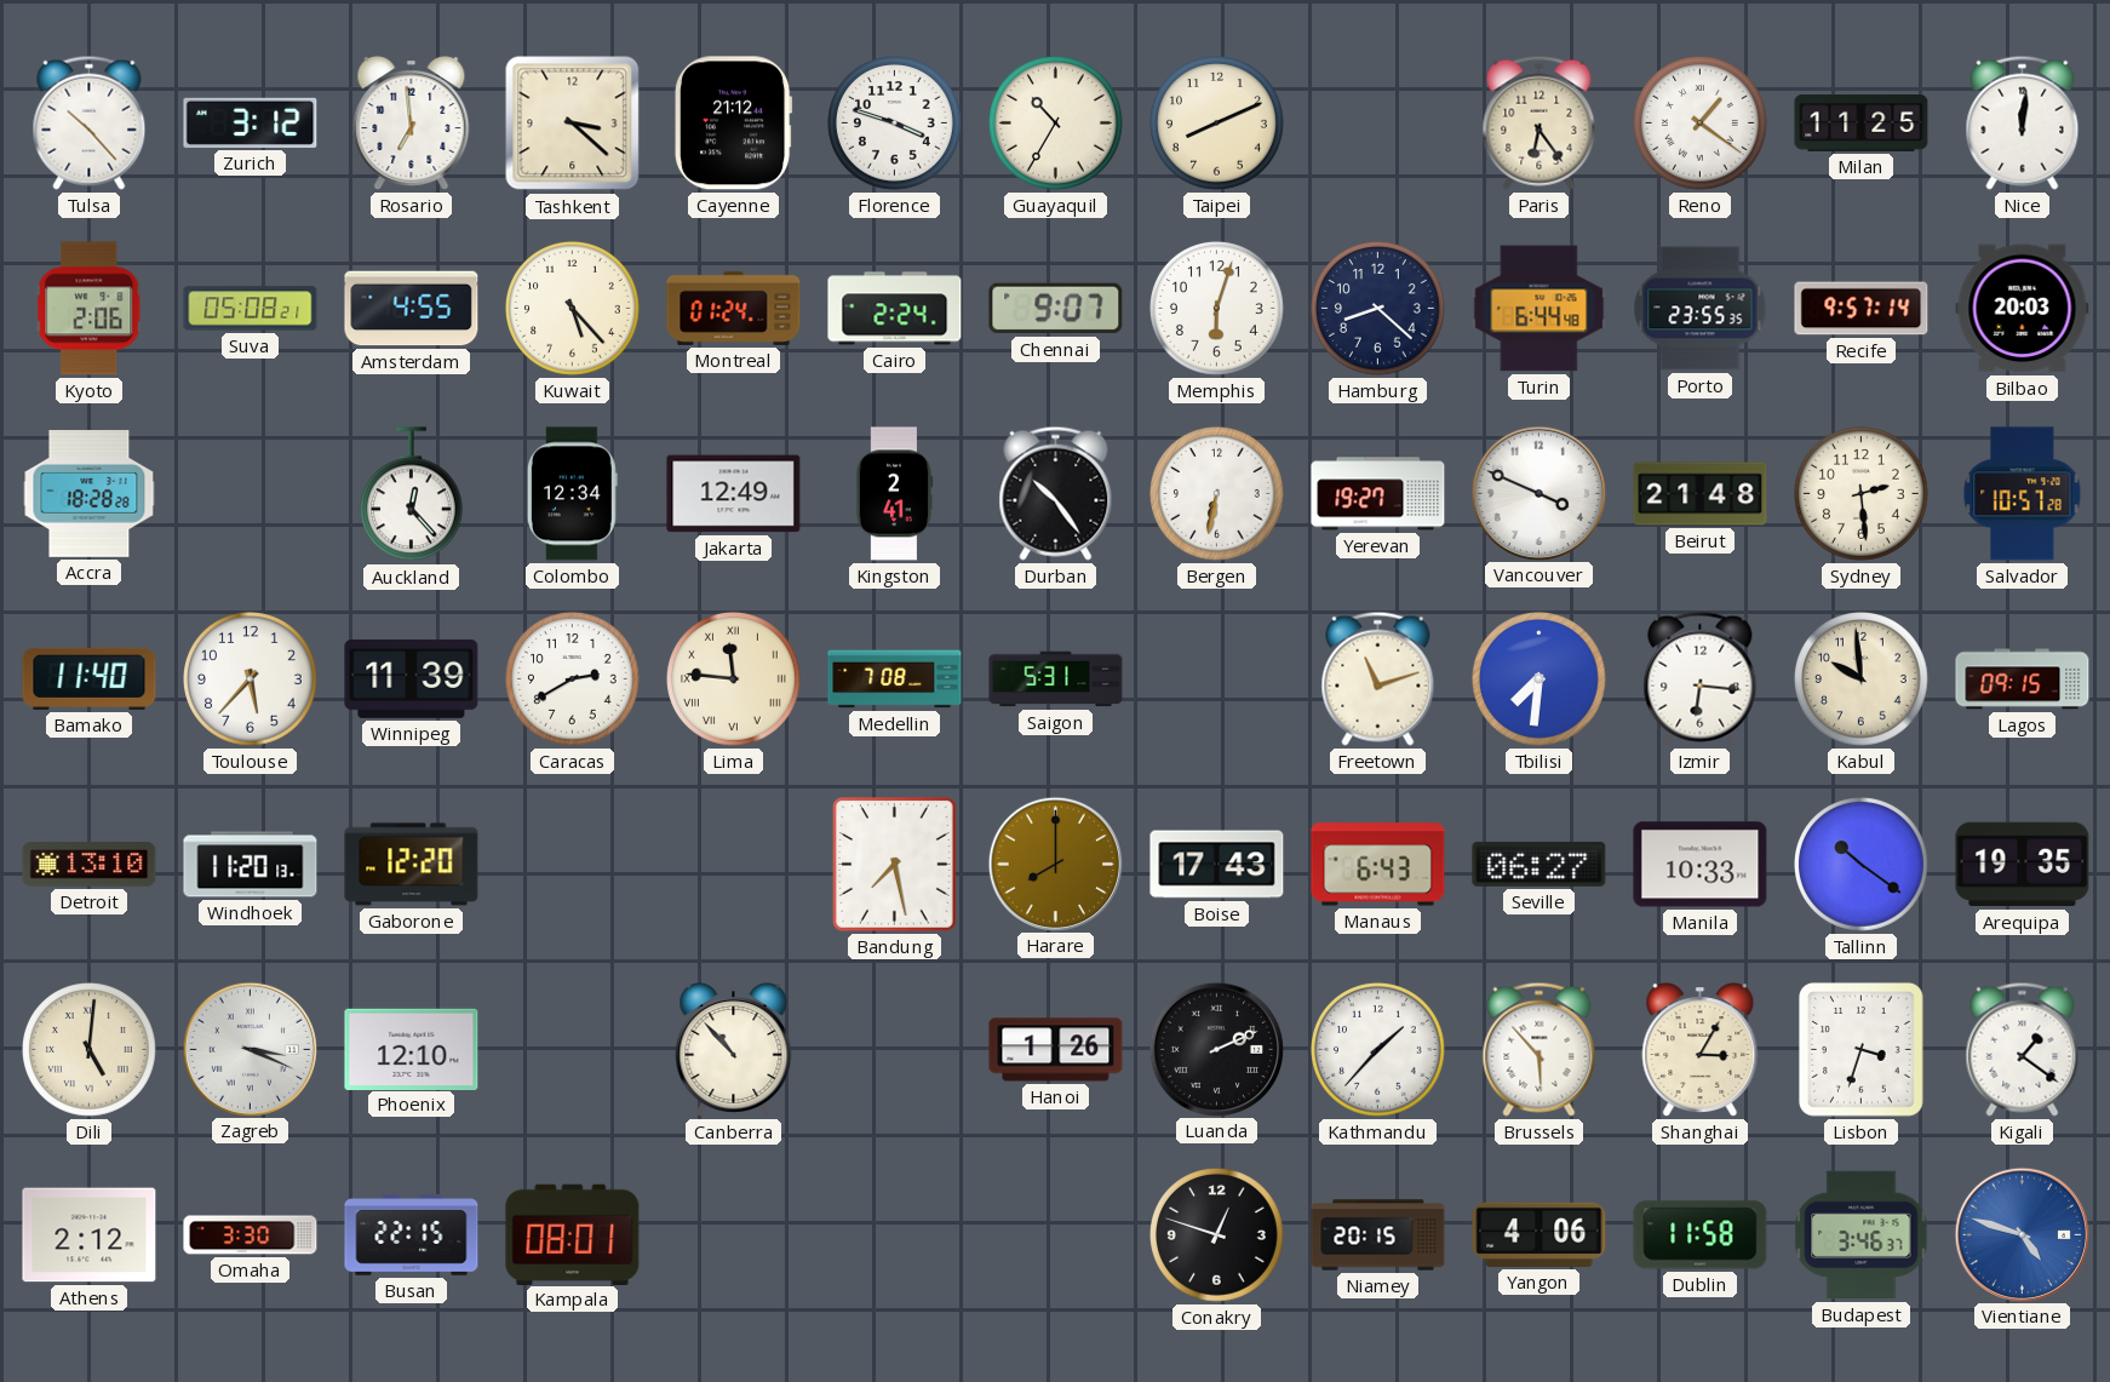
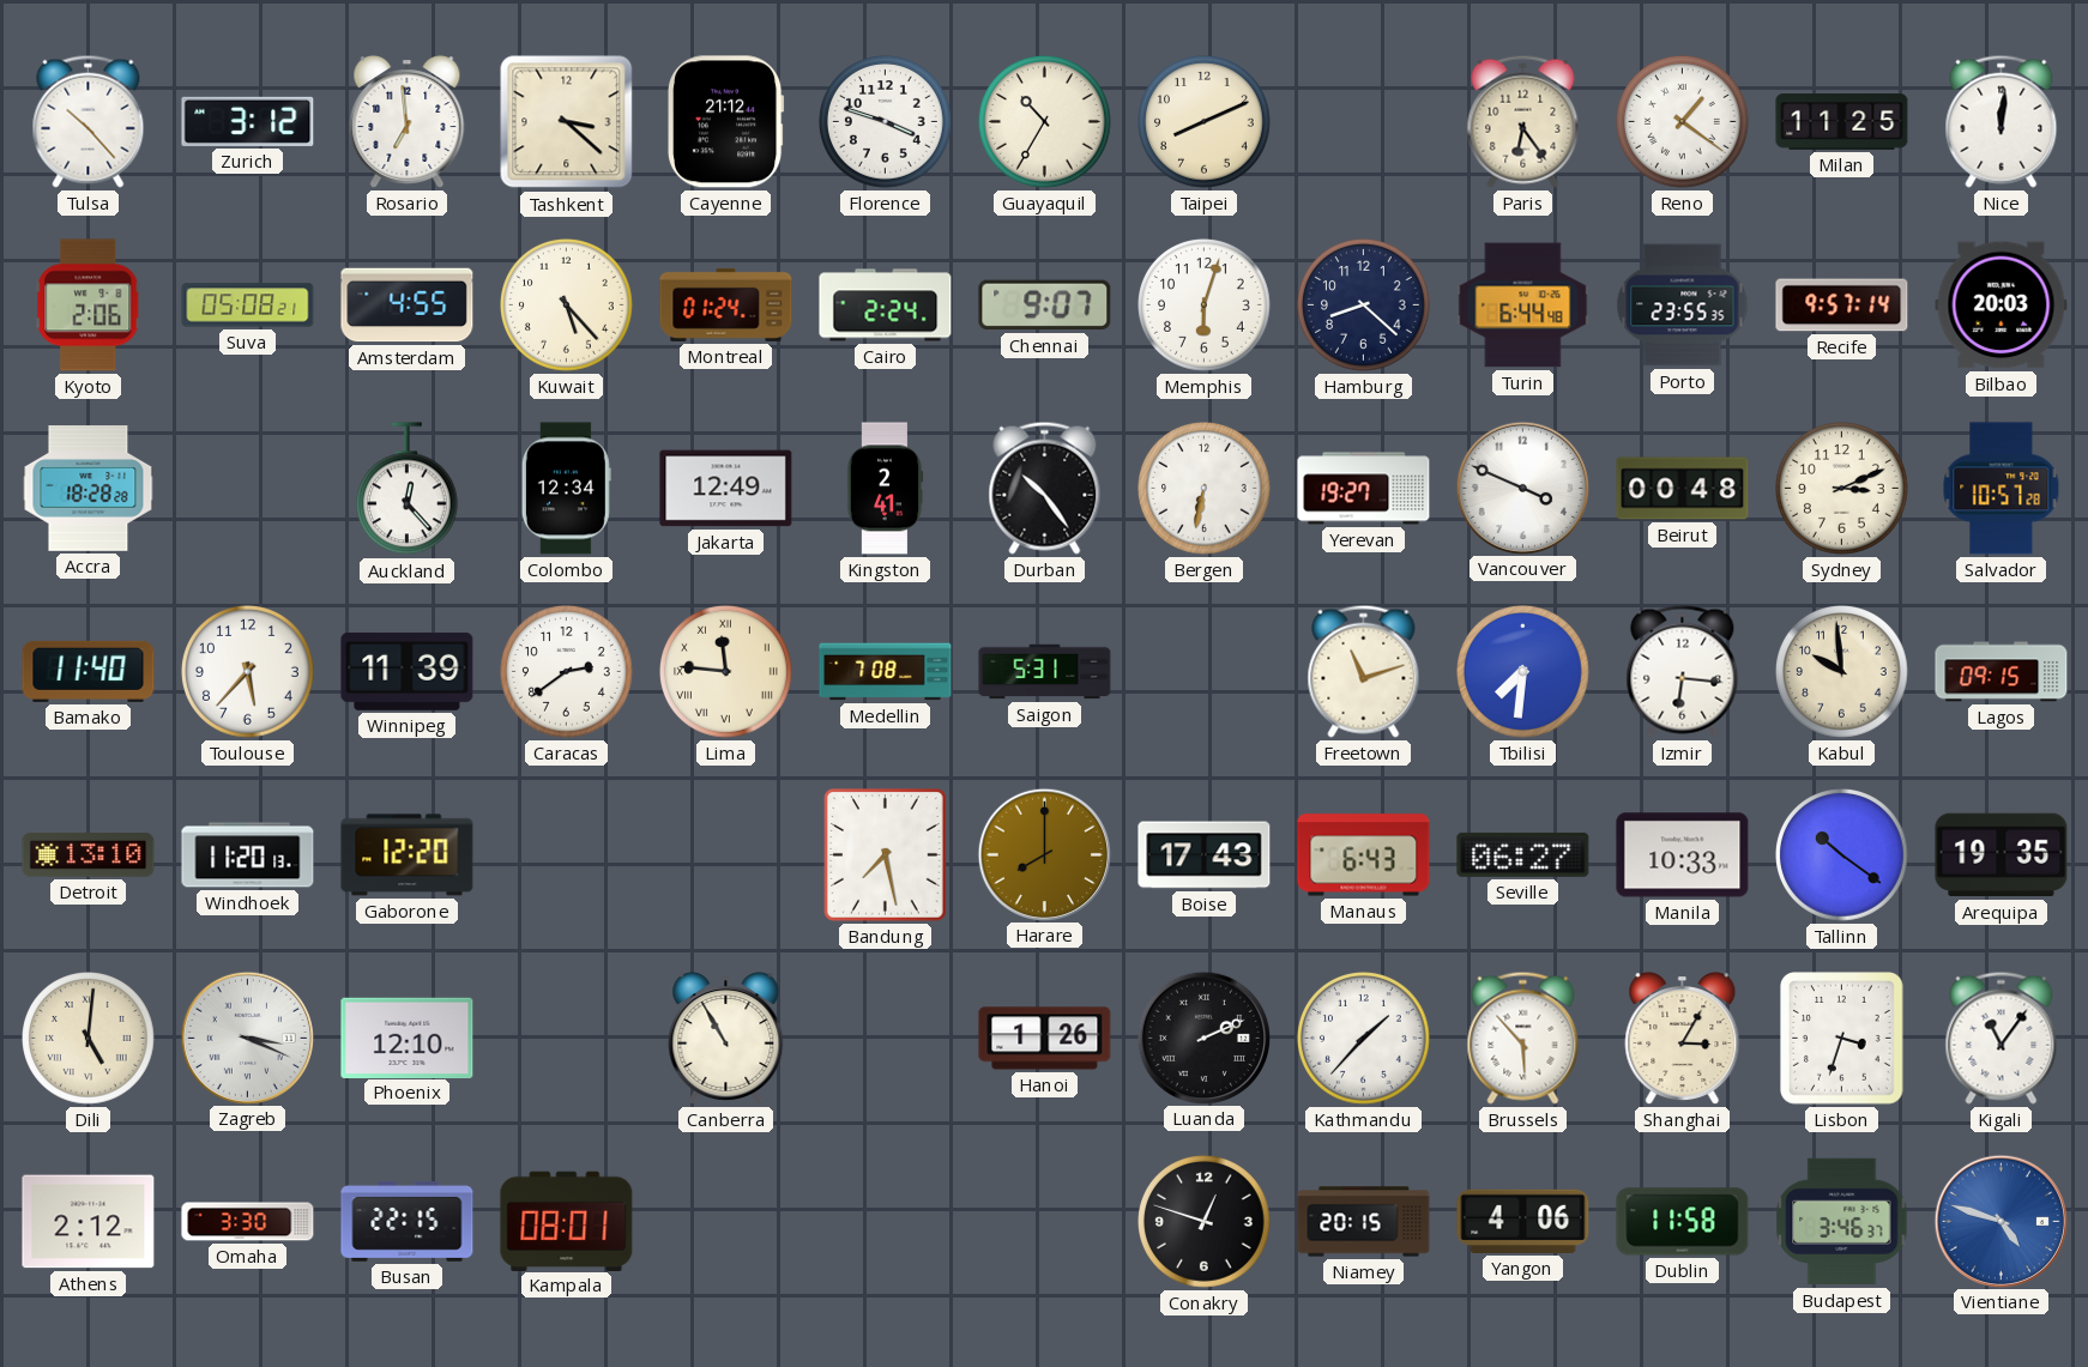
Beirut: 21:48 -> 00:48
Sydney: 2:29 -> 3:11
Caracas: 2:40 -> 2:39
Canberra: 10:53 -> 10:55
Kigali: 1:21 -> 11:06
